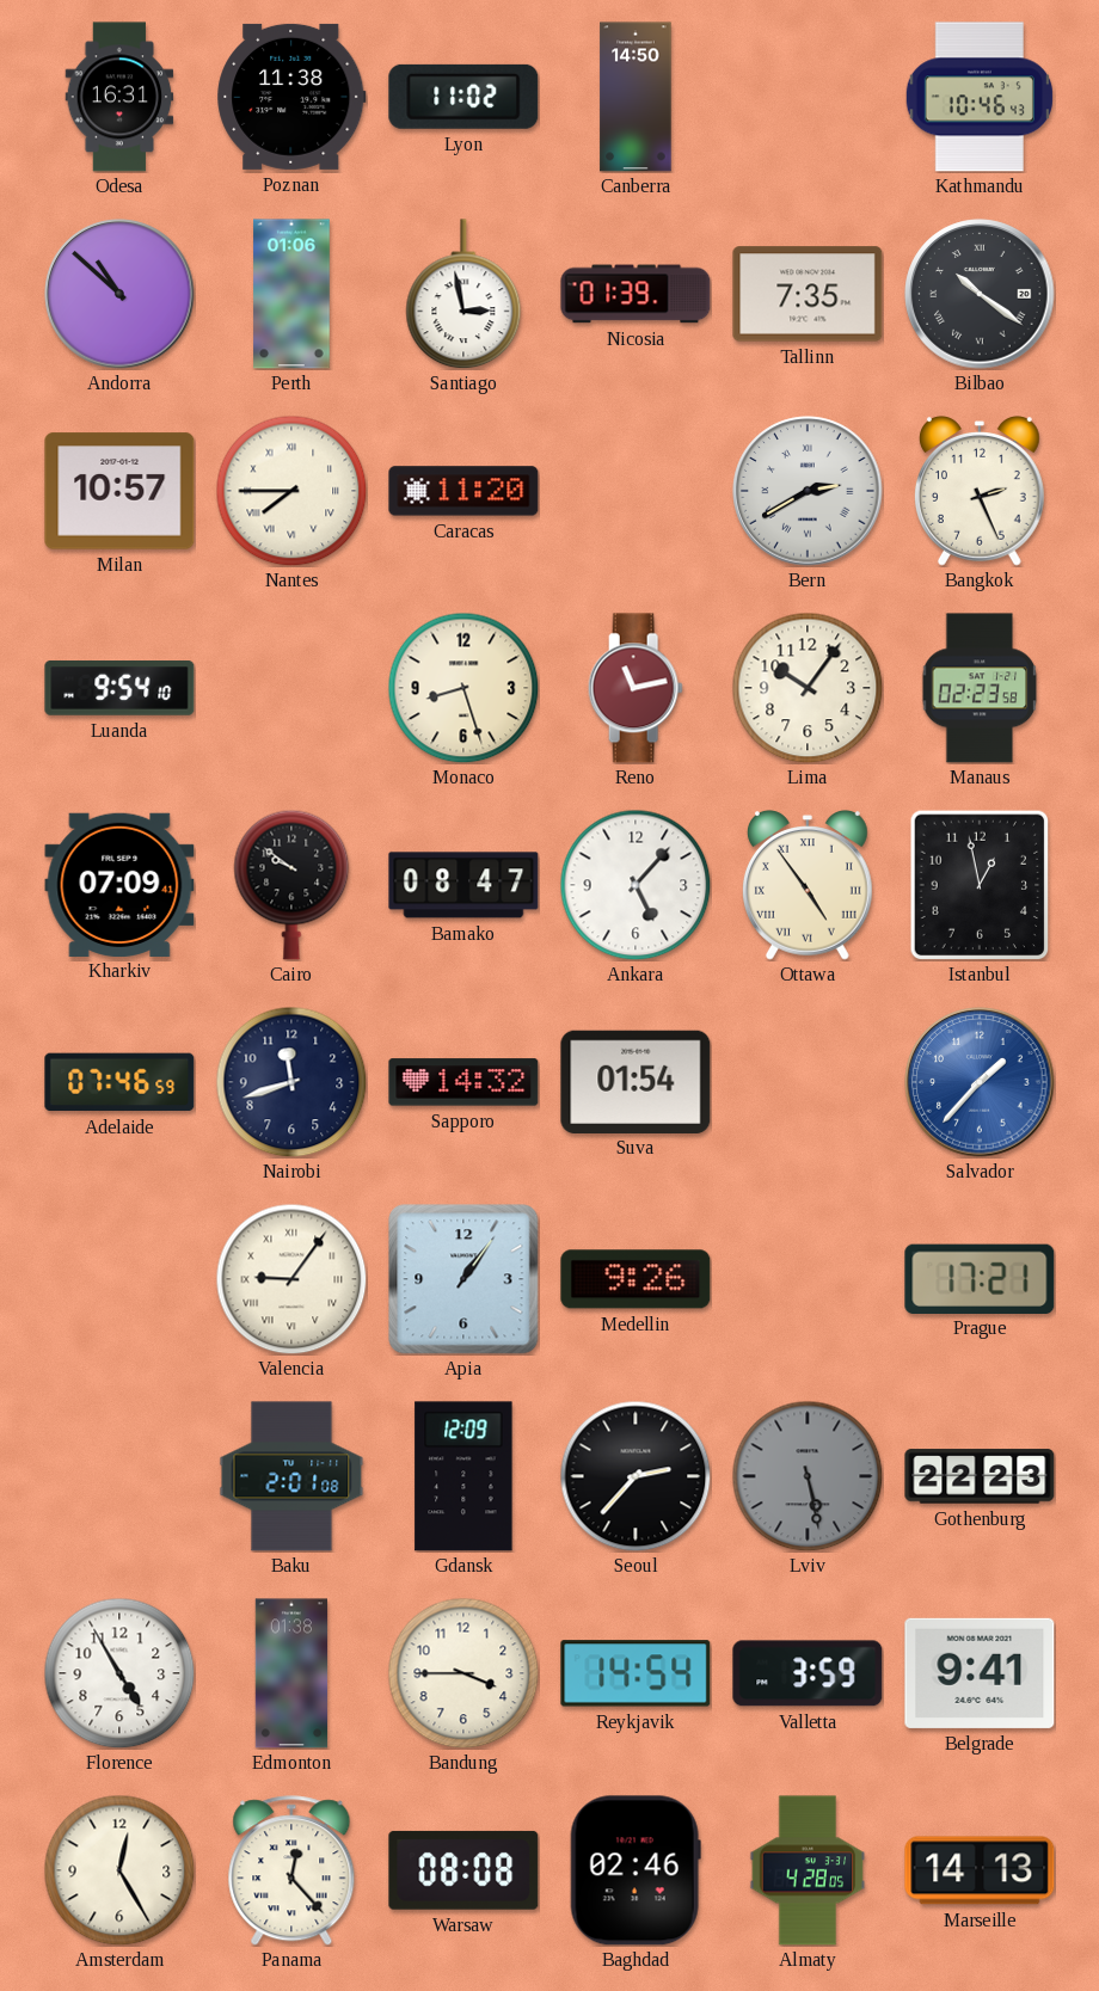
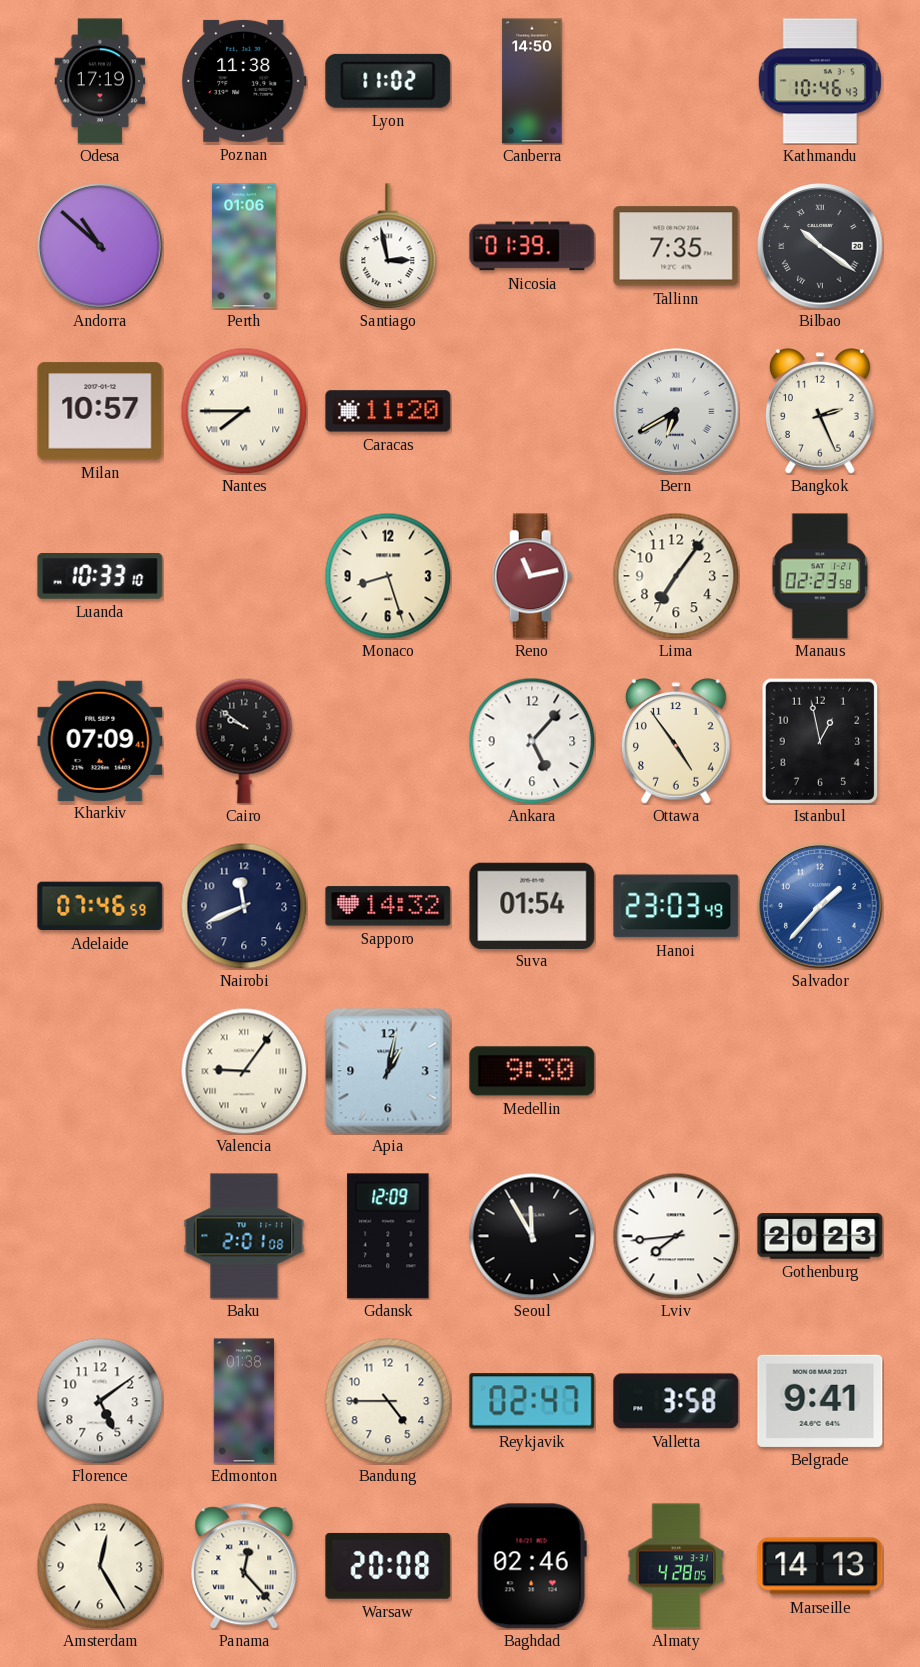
Odesa: 16:31 -> 17:19
Bern: 2:40 -> 6:40
Luanda: 9:54 -> 10:33
Lima: 10:06 -> 7:06
Bamako: 08:47 -> none
Ottawa numerals: Roman -> Arabic
Nairobi: 11:42 -> 11:41
Hanoi: none -> 23:03
Apia: 1:06 -> 1:02
Medellin: 9:26 -> 9:30
Prague: 17:21 -> none
Seoul: 2:37 -> 11:55
Lviv: 5:28 -> 7:44
Lviv dial: grey -> white
Gothenburg: 22:23 -> 20:23
Florence: 4:55 -> 5:09
Bandung: 3:45 -> 4:45
Reykjavik: 14:54 -> 02:47
Valletta: 3:59 -> 3:58
Warsaw: 08:08 -> 20:08
